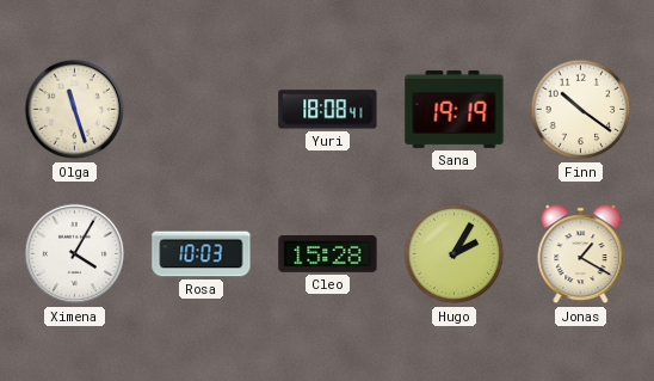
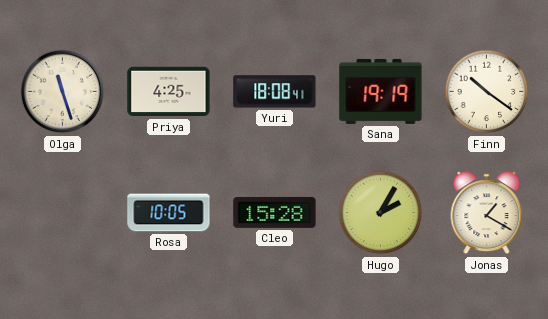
Priya: none -> 4:25
Ximena: 4:05 -> none
Rosa: 10:03 -> 10:05
